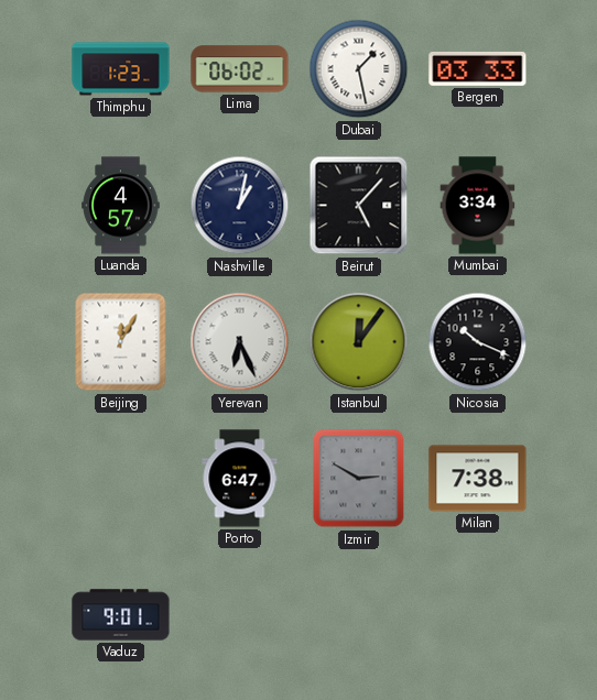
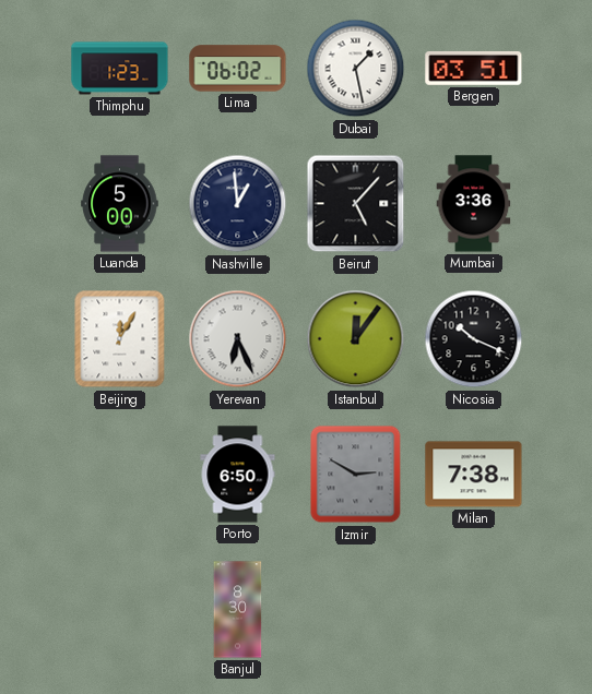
Bergen: 03:33 -> 03:51
Luanda: 4:57 -> 5:00
Nashville: 1:02 -> 12:59
Mumbai: 3:34 -> 3:36
Porto: 6:47 -> 6:50
Vaduz: 9:01 -> none
Banjul: none -> 8:30
